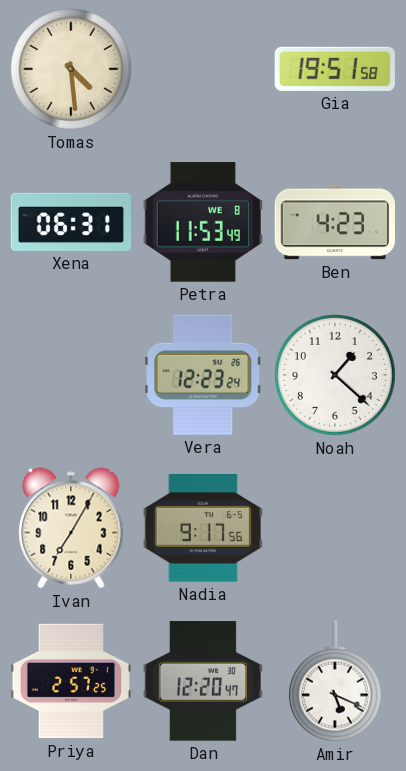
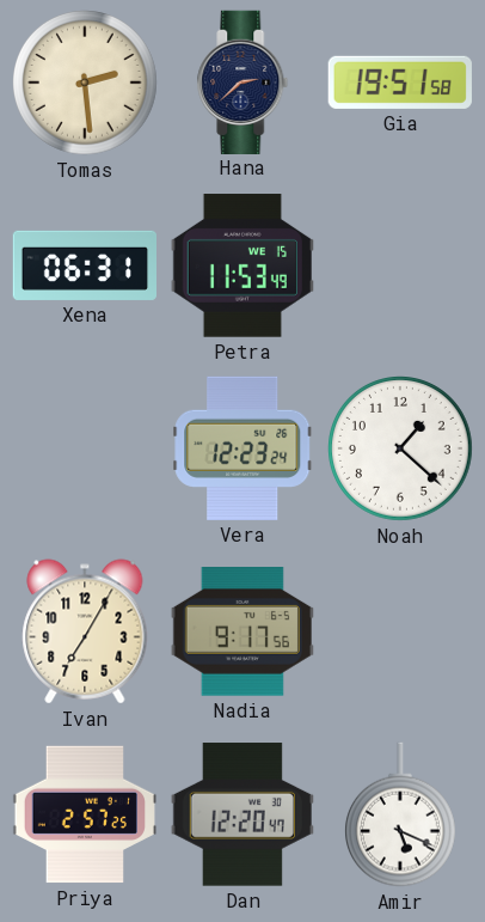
Tomas: 4:29 -> 2:29
Hana: none -> 2:38
Petra date: WE 8 -> WE 15
Ben: 4:23 -> none
